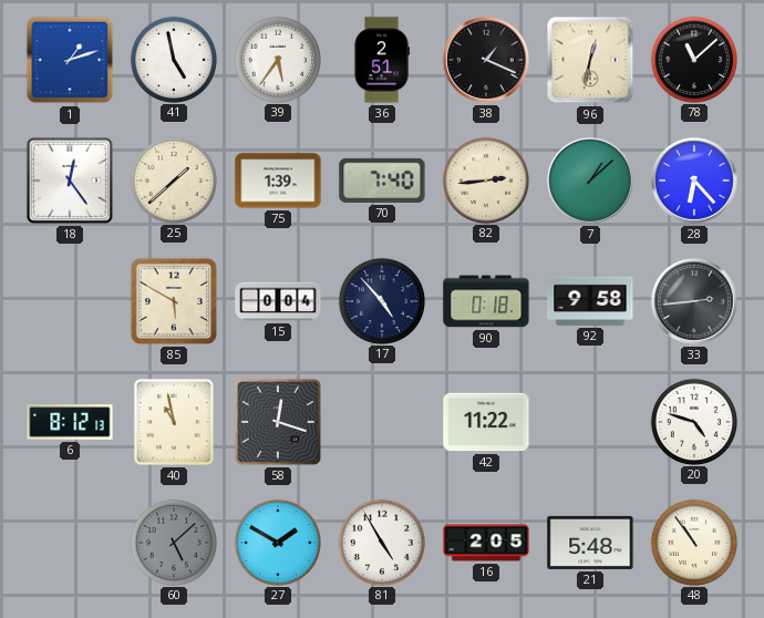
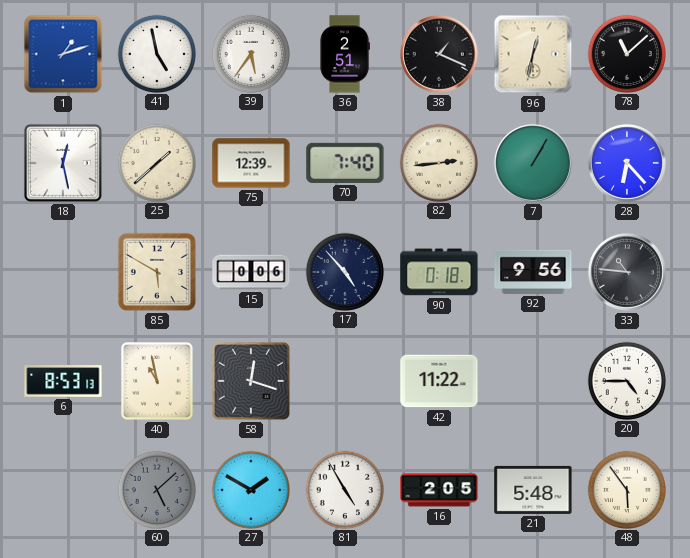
18: 12:24 -> 12:28
75: 1:39 -> 12:39
7: 1:08 -> 1:05
15: 0:04 -> 0:06
92: 9:58 -> 9:56
33: 2:44 -> 10:46
6: 8:12 -> 8:53
20: 4:48 -> 4:45
48: 10:54 -> 5:54
